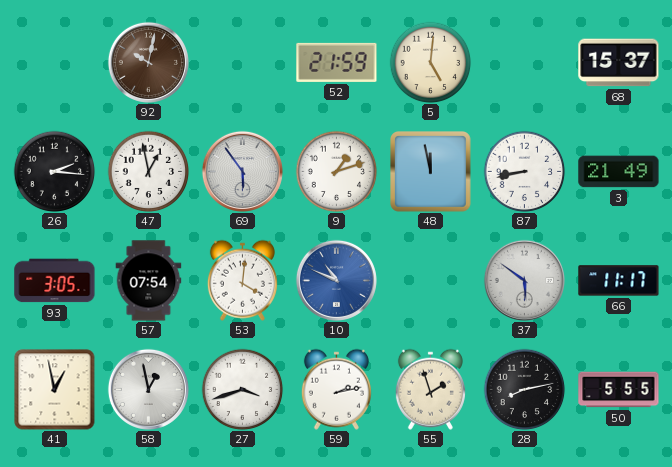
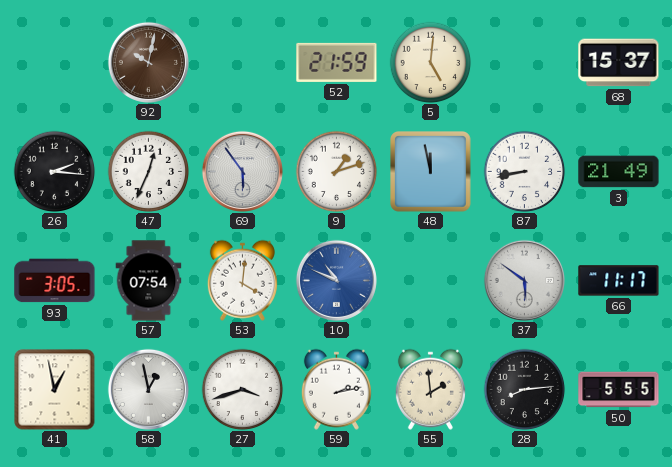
47: 12:58 -> 12:34
55: 1:57 -> 1:59
28: 8:13 -> 8:14
